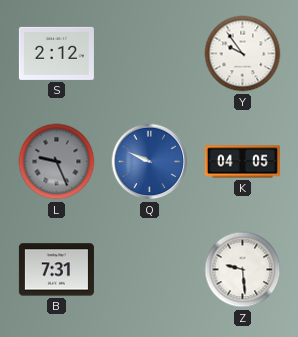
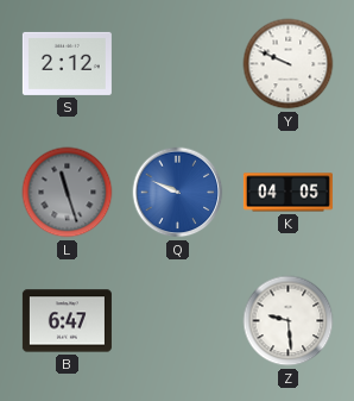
Y: 9:54 -> 9:49
L: 9:26 -> 11:27
B: 7:31 -> 6:47
